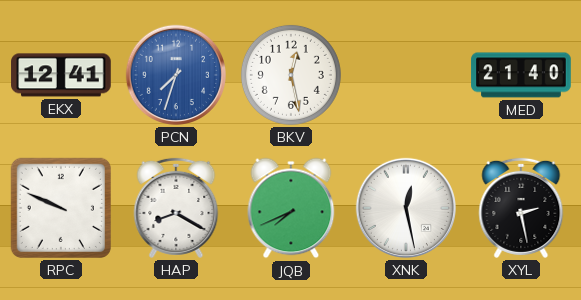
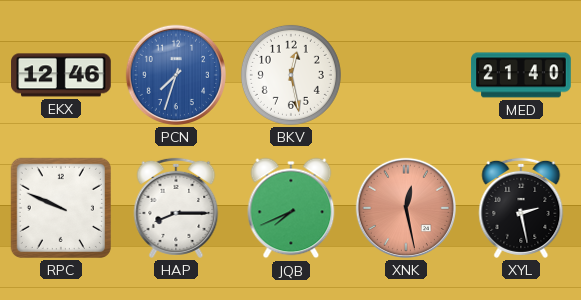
EKX: 12:41 -> 12:46
HAP: 8:20 -> 8:15
XNK dial: white -> salmon
